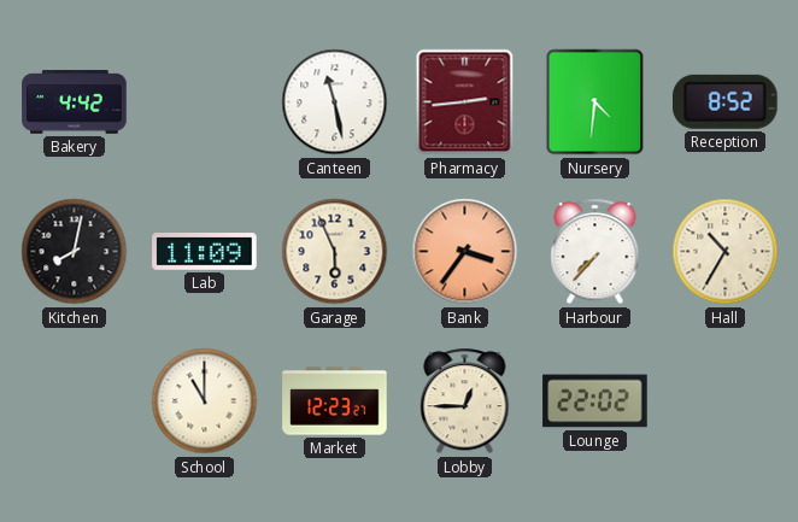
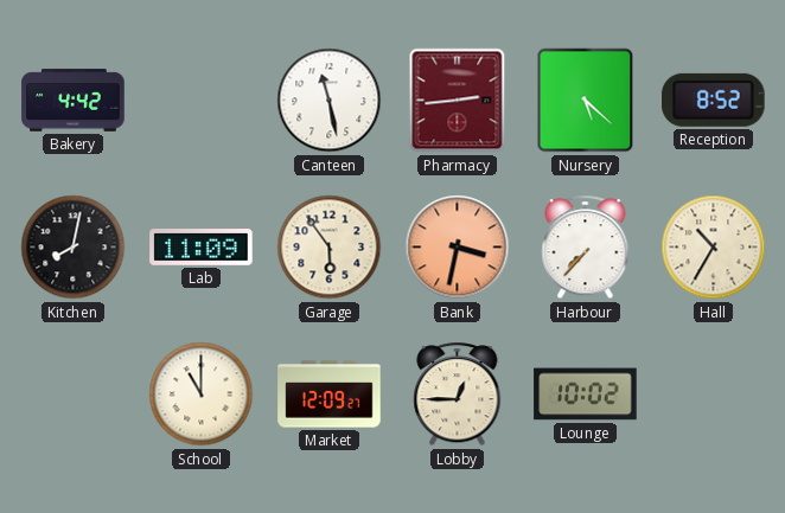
Nursery: 4:31 -> 5:22
Garage: 5:56 -> 5:54
Bank: 3:36 -> 3:32
Market: 12:23 -> 12:09
Lounge: 22:02 -> 10:02
